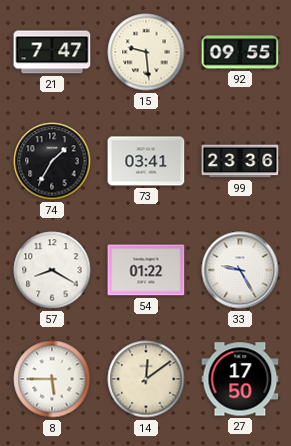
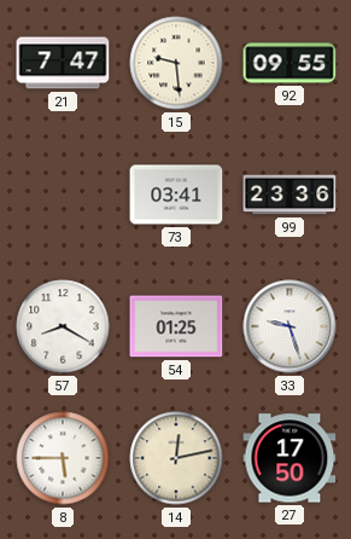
74: 1:35 -> none
54: 01:22 -> 01:25
33: 9:25 -> 9:27
14: 12:09 -> 12:13
